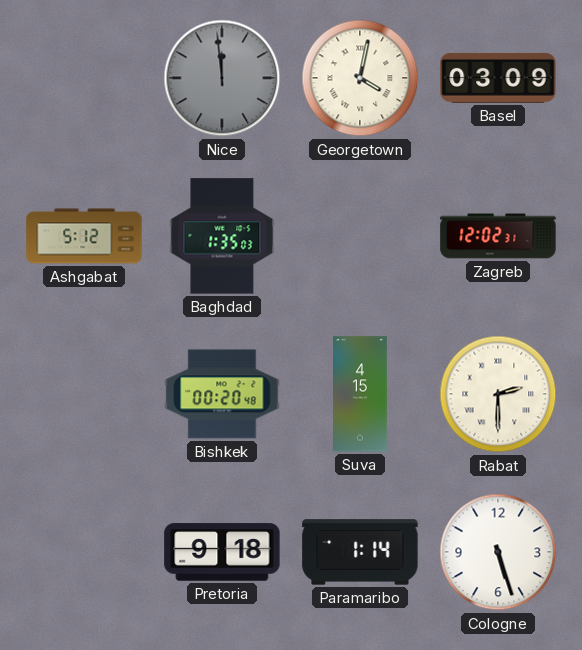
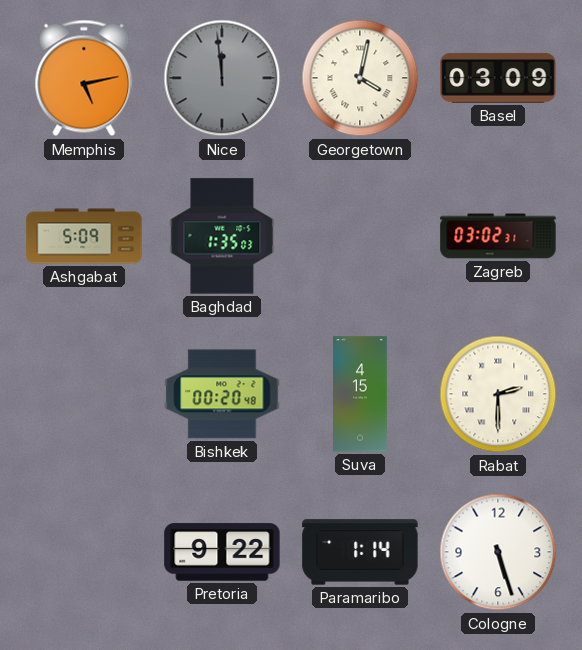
Memphis: none -> 5:13
Ashgabat: 5:12 -> 5:09
Zagreb: 12:02 -> 03:02
Pretoria: 9:18 -> 9:22
